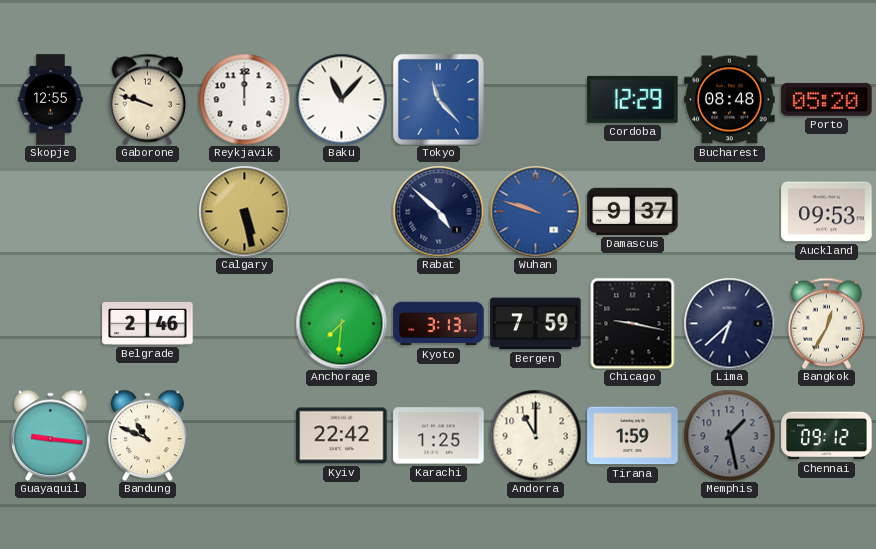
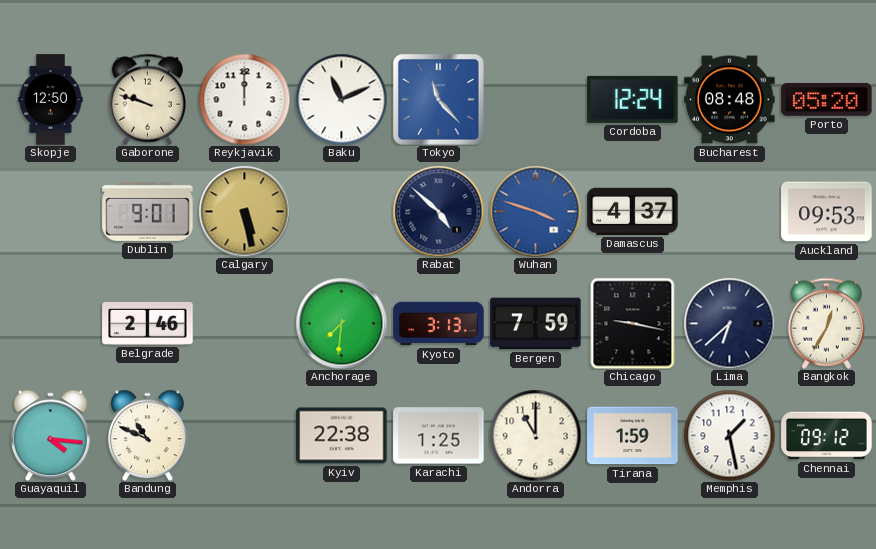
Skopje: 12:55 -> 12:50
Baku: 11:07 -> 11:11
Cordoba: 12:29 -> 12:24
Dublin: none -> 9:01
Wuhan: 9:48 -> 3:48
Damascus: 9:37 -> 4:37
Guayaquil: 9:16 -> 4:16
Kyiv: 22:42 -> 22:38
Memphis dial: grey -> white
